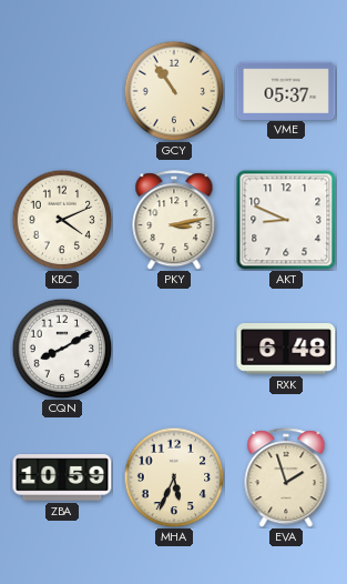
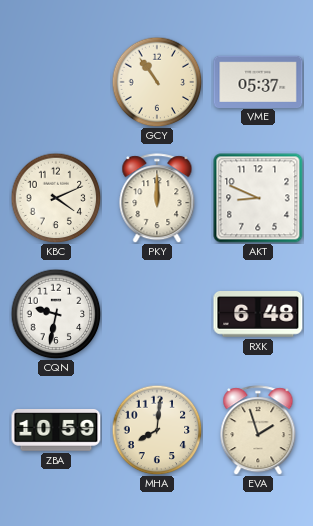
PKY: 3:13 -> 12:00
CQN: 8:10 -> 9:32
MHA: 5:34 -> 8:01
